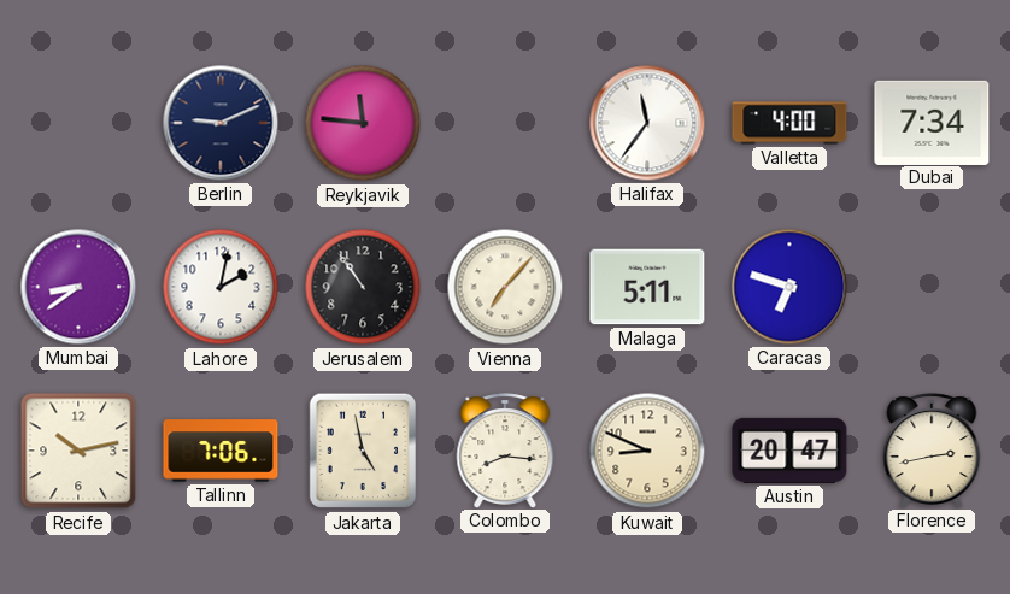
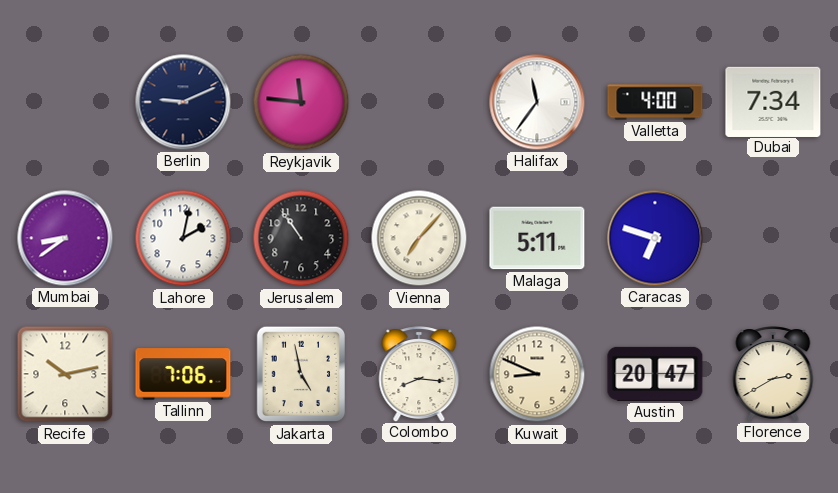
Florence: 2:43 -> 2:40
